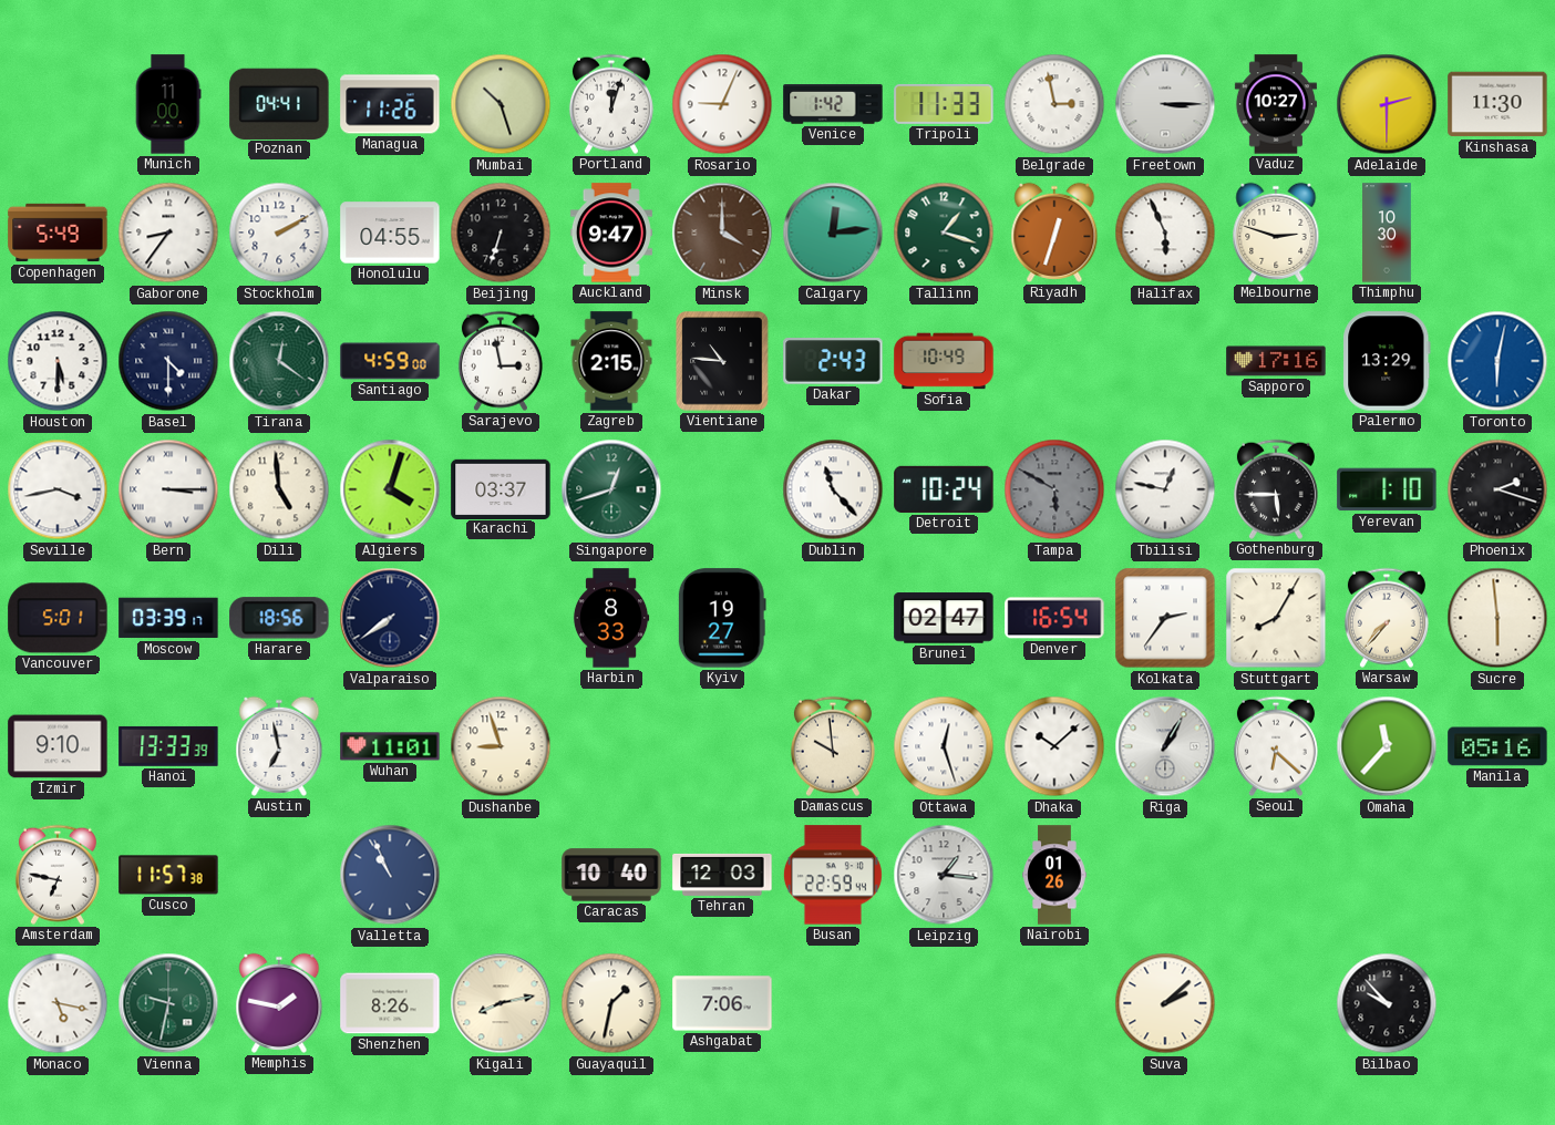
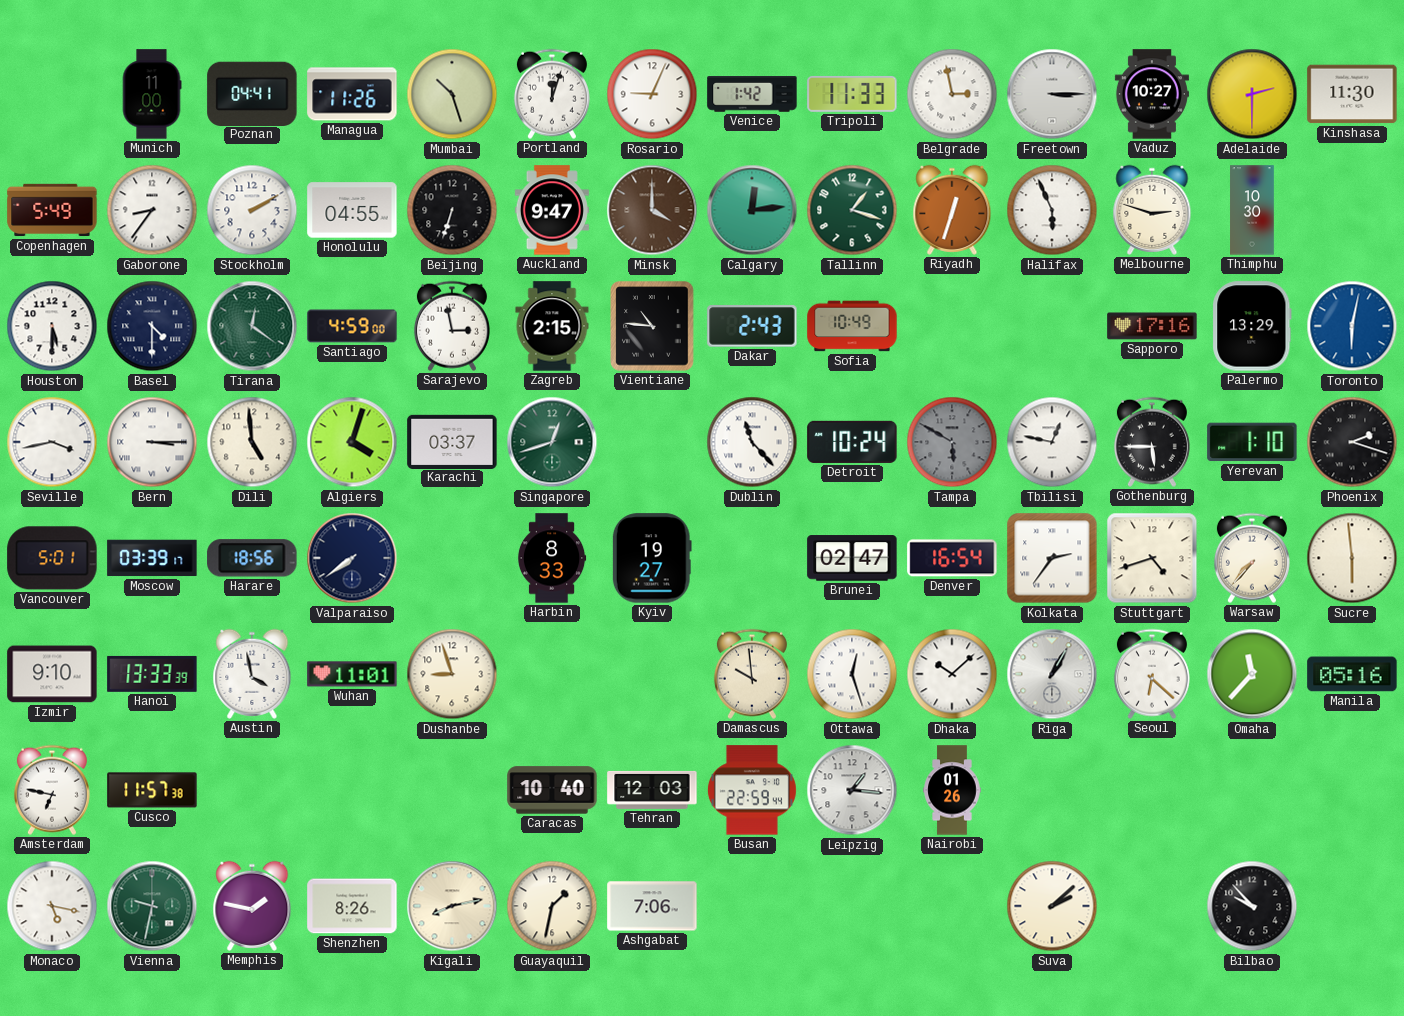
Stuttgart: 8:05 -> 4:42
Austin: 6:58 -> 3:58
Valletta: 10:56 -> none
